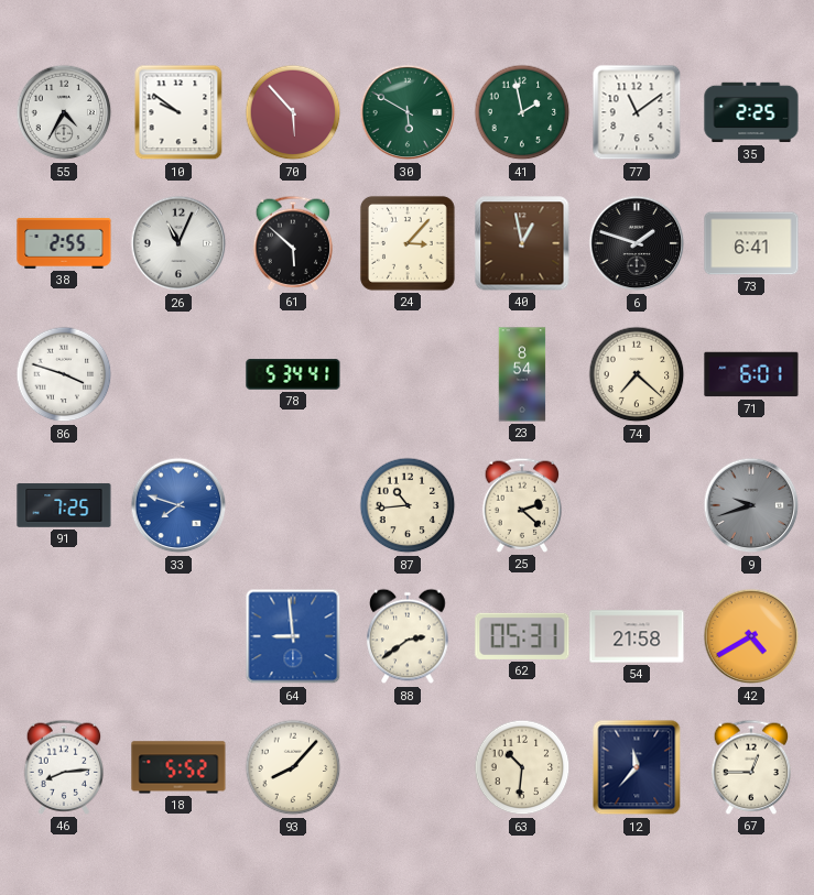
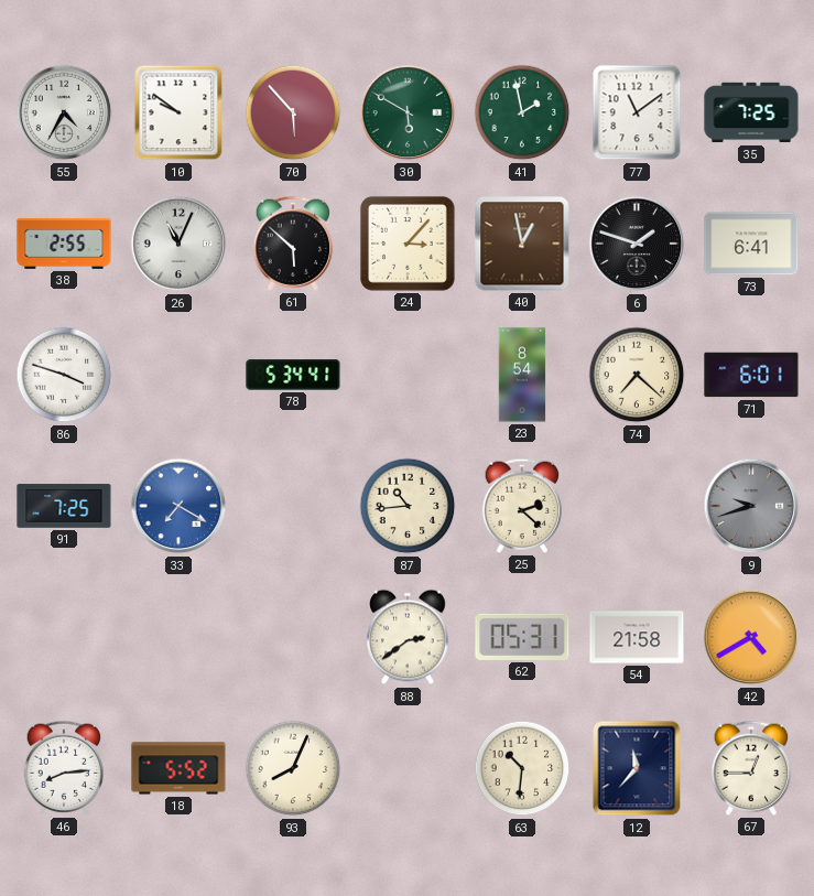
35: 2:25 -> 7:25
33: 7:48 -> 7:20
64: 8:59 -> none
93: 8:07 -> 8:04
